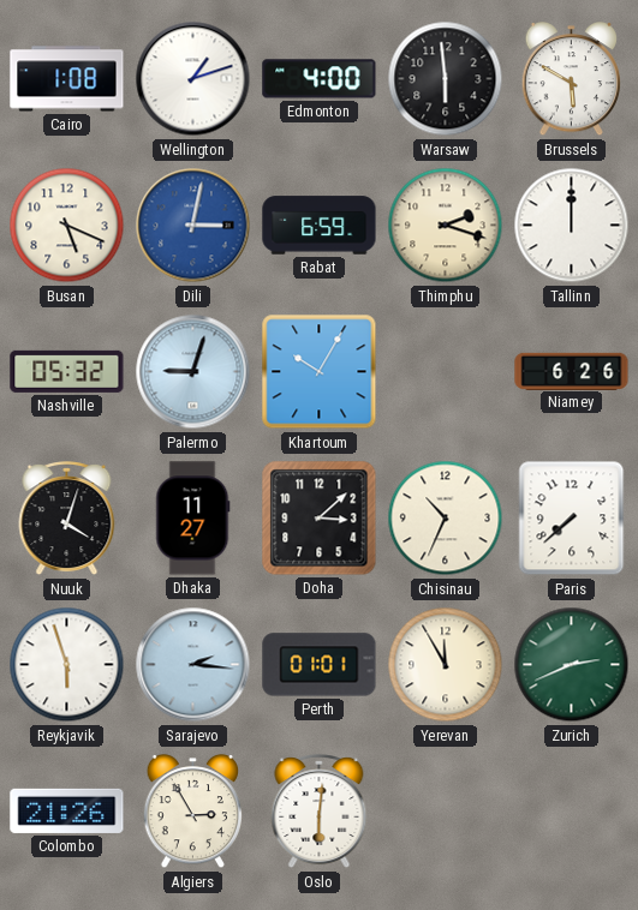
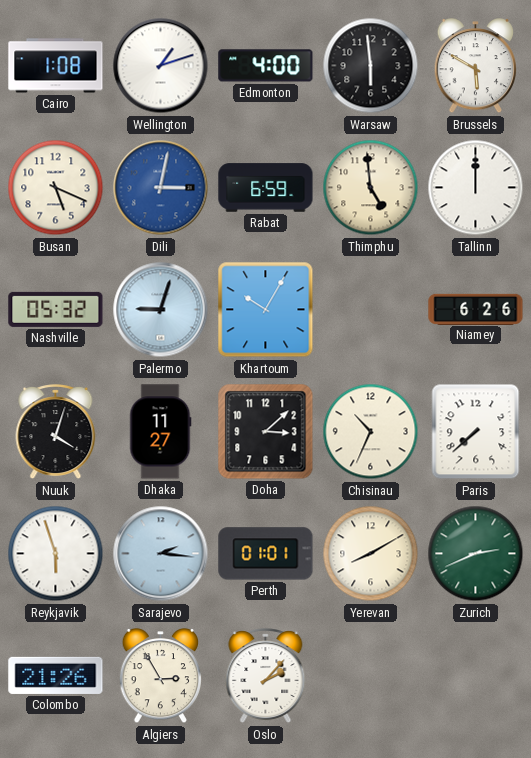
Thimphu: 2:18 -> 4:59
Yerevan: 11:55 -> 8:10
Oslo: 6:01 -> 2:07
